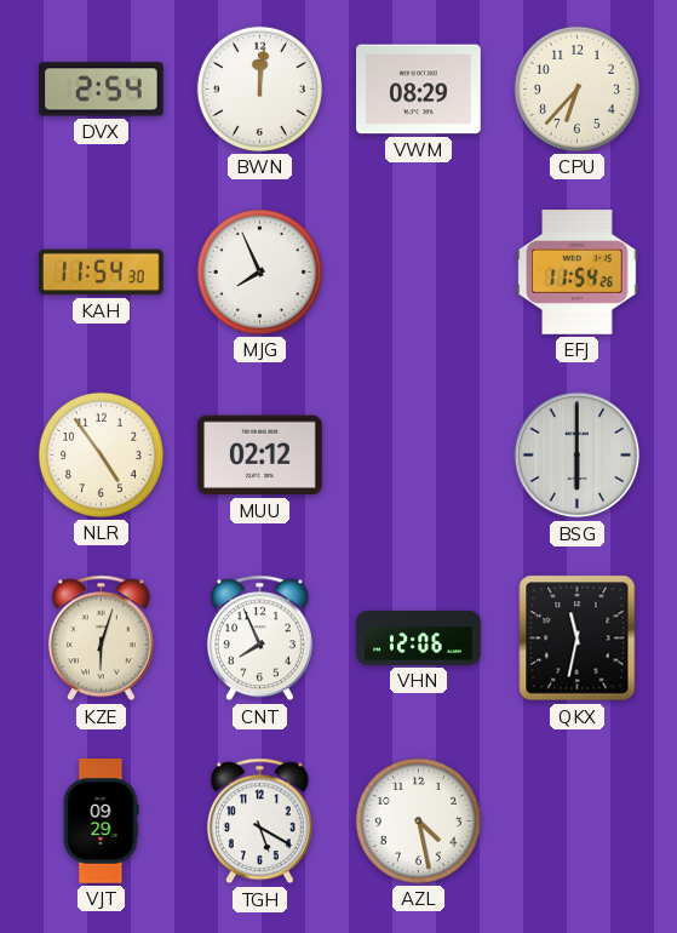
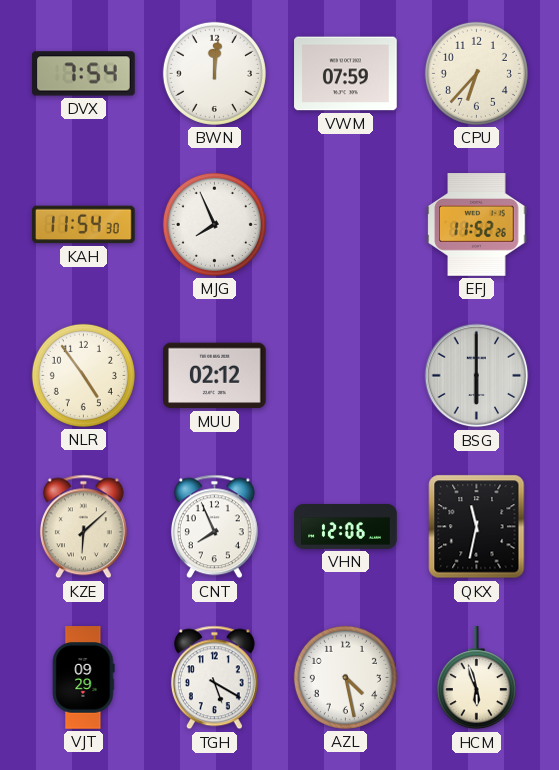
DVX: 2:54 -> 7:54
VWM: 08:29 -> 07:59
EFJ: 11:54 -> 11:52
KZE: 6:03 -> 6:08
HCM: none -> 5:57
